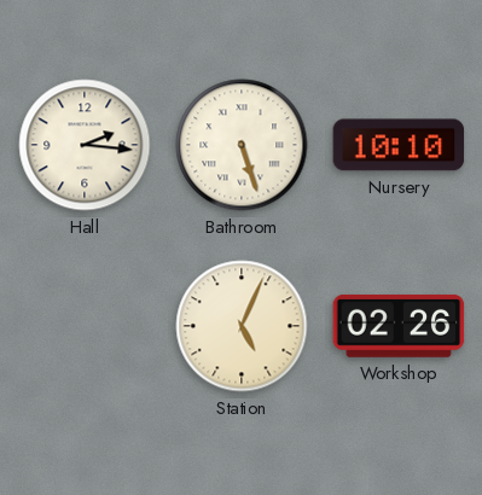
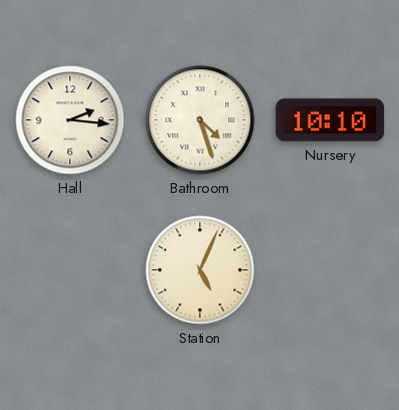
Bathroom: 5:27 -> 4:27
Workshop: 02:26 -> none
